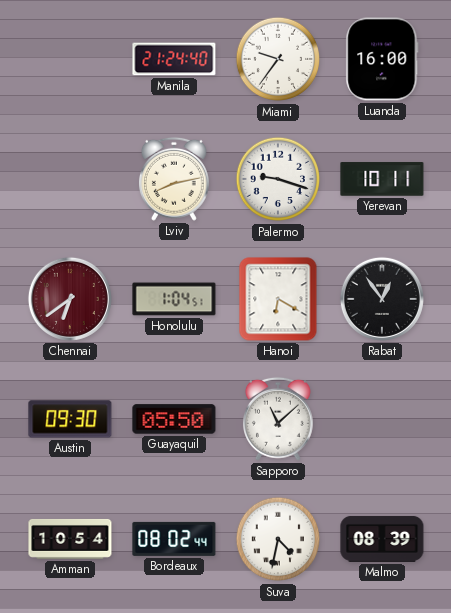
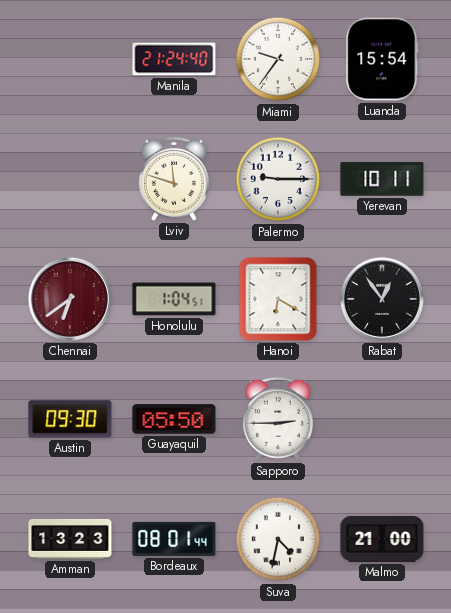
Luanda: 16:00 -> 15:54
Lviv: 8:13 -> 11:48
Palermo: 9:18 -> 9:15
Sapporo: 11:08 -> 2:45
Amman: 10:54 -> 13:23
Bordeaux: 08:02 -> 08:01
Malmo: 08:39 -> 21:00
